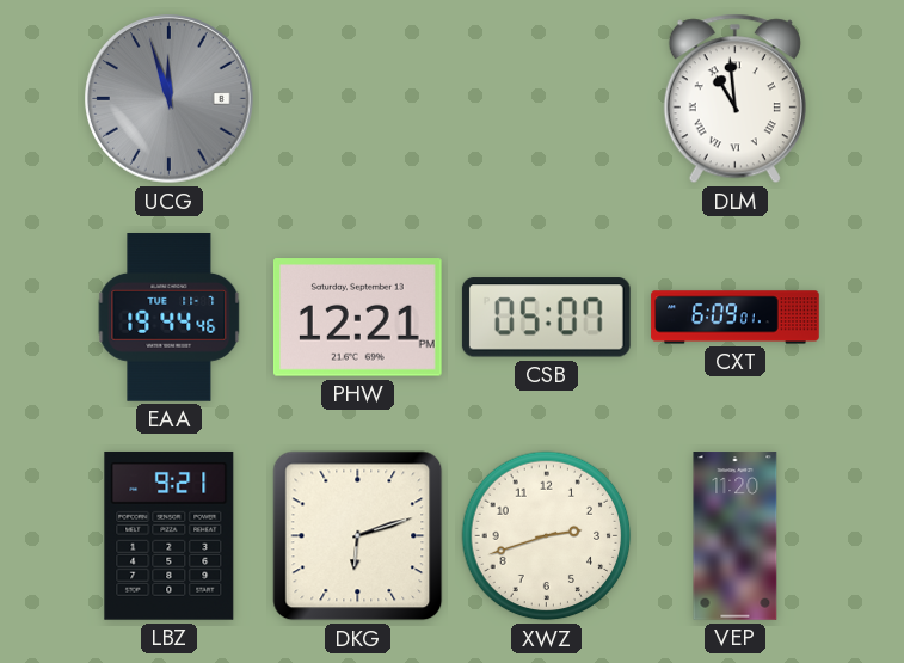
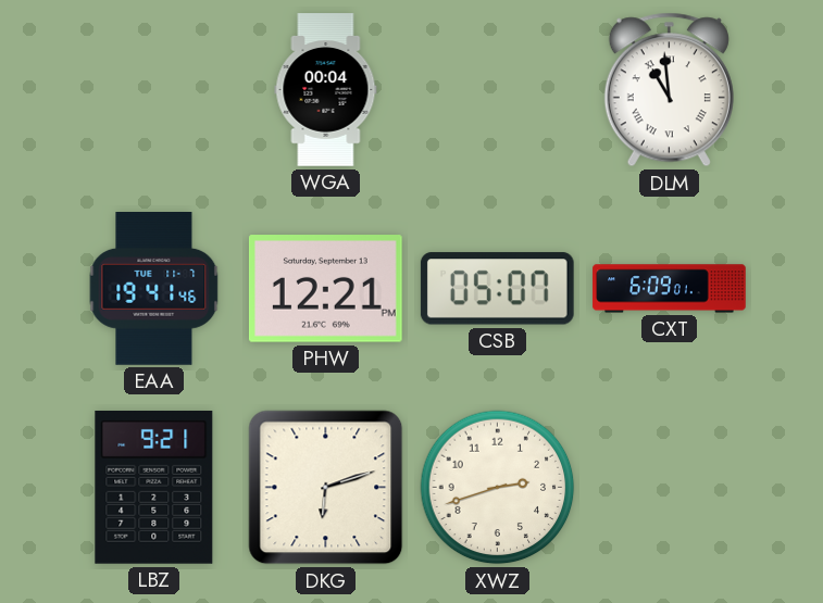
UCG: 11:57 -> none
WGA: none -> 00:04
EAA: 19:44 -> 19:41
VEP: 11:20 -> none
